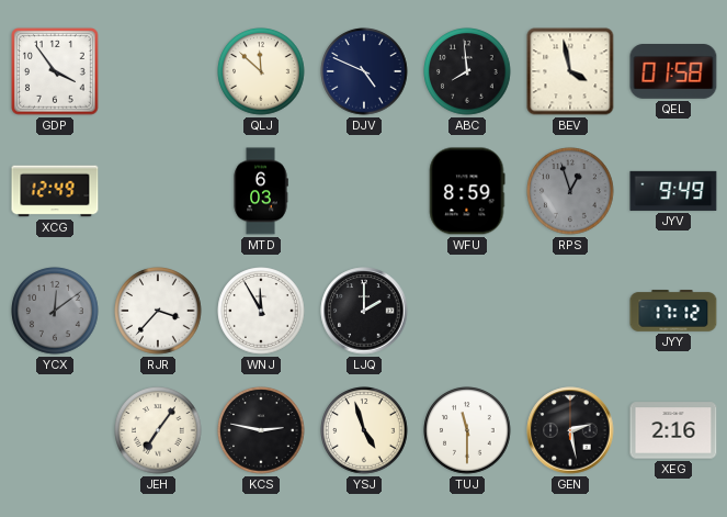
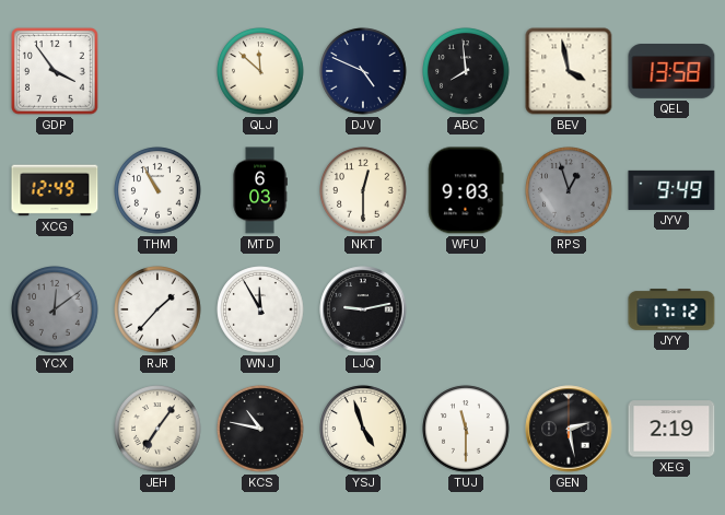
QEL: 01:58 -> 13:58
THM: none -> 10:55
NKT: none -> 12:30
WFU: 8:59 -> 9:03
RJR: 3:37 -> 1:37
LJQ: 2:00 -> 9:13
KCS: 2:47 -> 10:47
XEG: 2:16 -> 2:19
